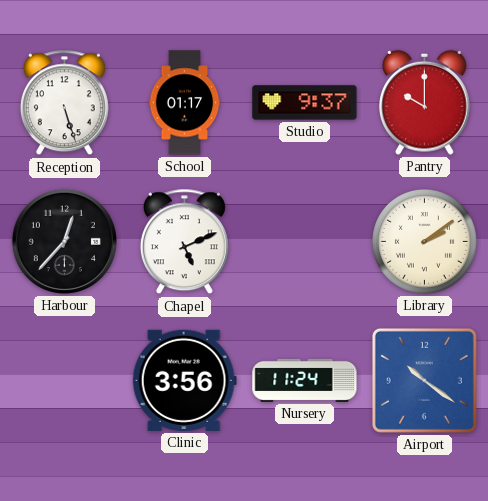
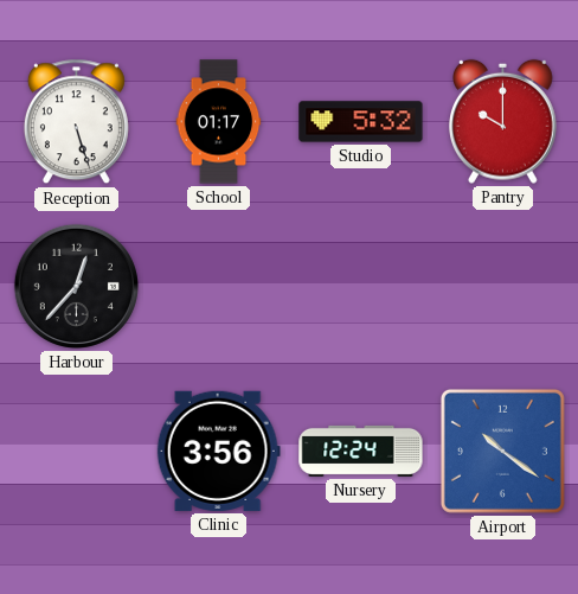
Studio: 9:37 -> 5:32
Chapel: 5:11 -> none
Library: 2:09 -> none
Nursery: 11:24 -> 12:24
